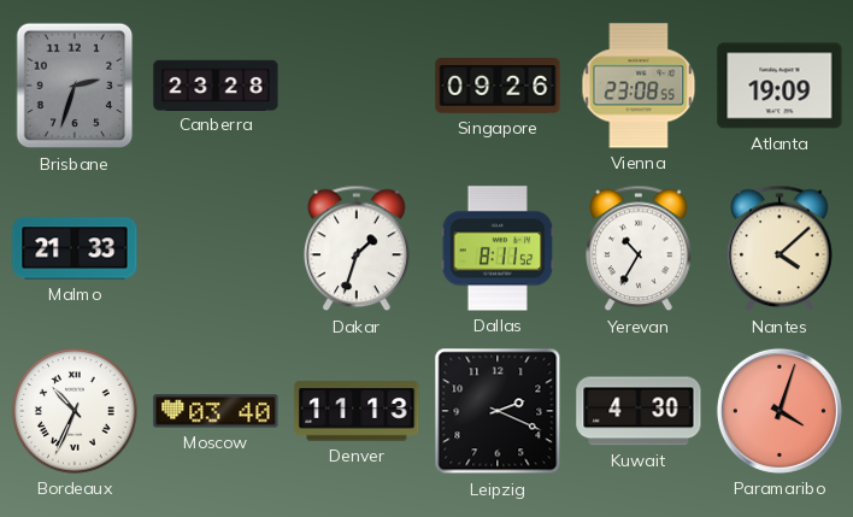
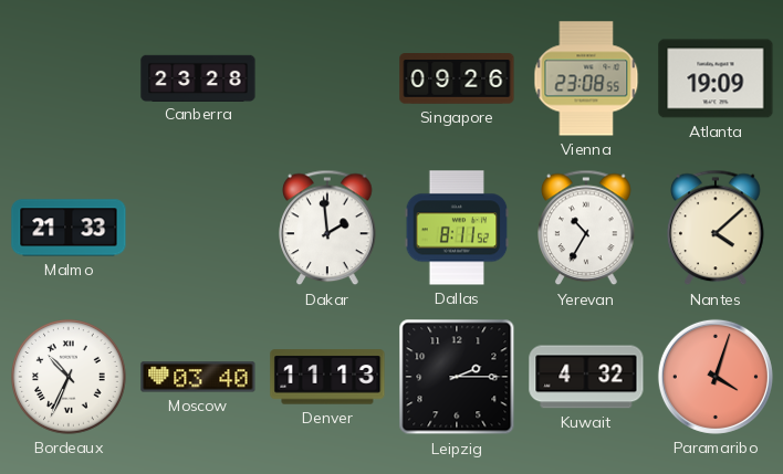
Brisbane: 2:33 -> none
Dakar: 1:33 -> 1:59
Leipzig: 2:19 -> 2:15
Kuwait: 4:30 -> 4:32
